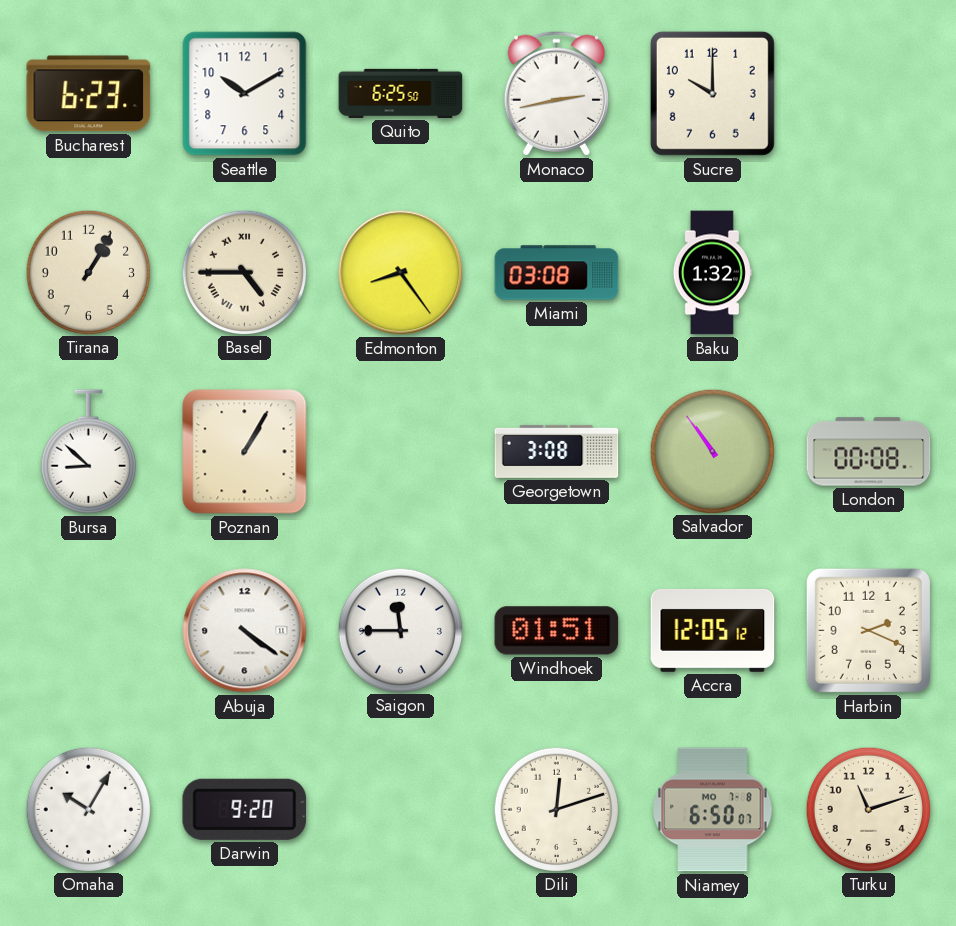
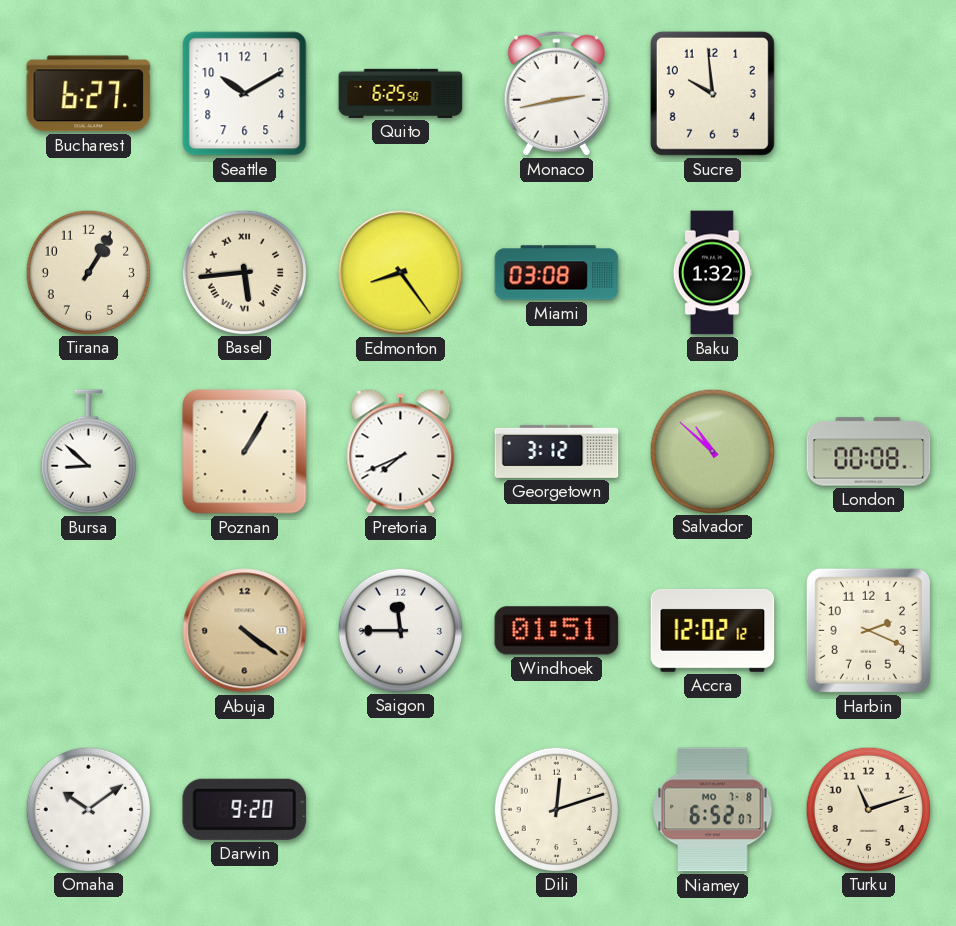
Bucharest: 6:23 -> 6:27
Sucre: 10:00 -> 9:59
Basel: 4:45 -> 5:44
Pretoria: none -> 7:41
Georgetown: 3:08 -> 3:12
Salvador: 10:54 -> 10:52
Abuja dial: white -> champagne
Accra: 12:05 -> 12:02
Omaha: 10:05 -> 10:09
Niamey: 6:50 -> 6:52
